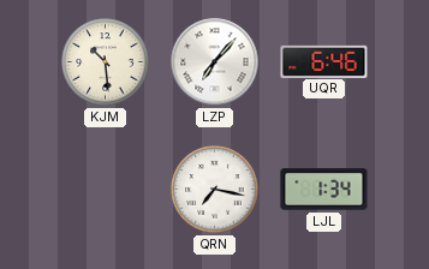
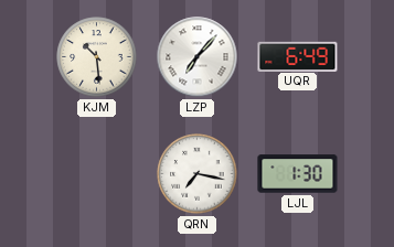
UQR: 6:46 -> 6:49
LJL: 1:34 -> 1:30
